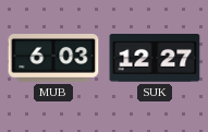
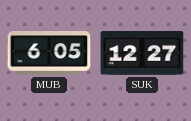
MUB: 6:03 -> 6:05
